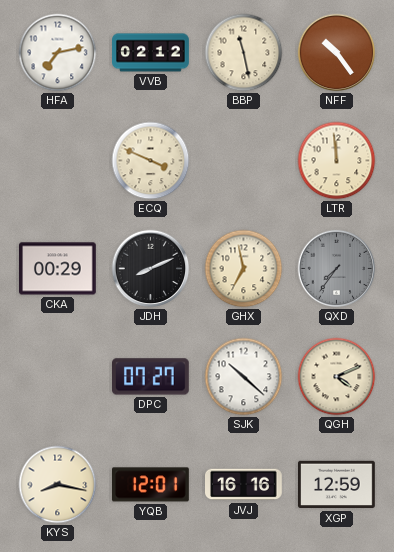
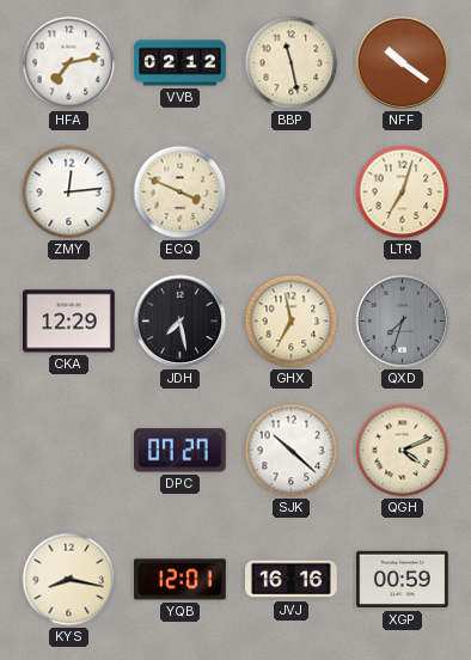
NFF: 10:24 -> 10:21
ZMY: none -> 12:14
LTR: 11:59 -> 7:03
CKA: 00:29 -> 12:29
JDH: 8:11 -> 7:28
QXD: 7:36 -> 7:33
XGP: 12:59 -> 00:59
